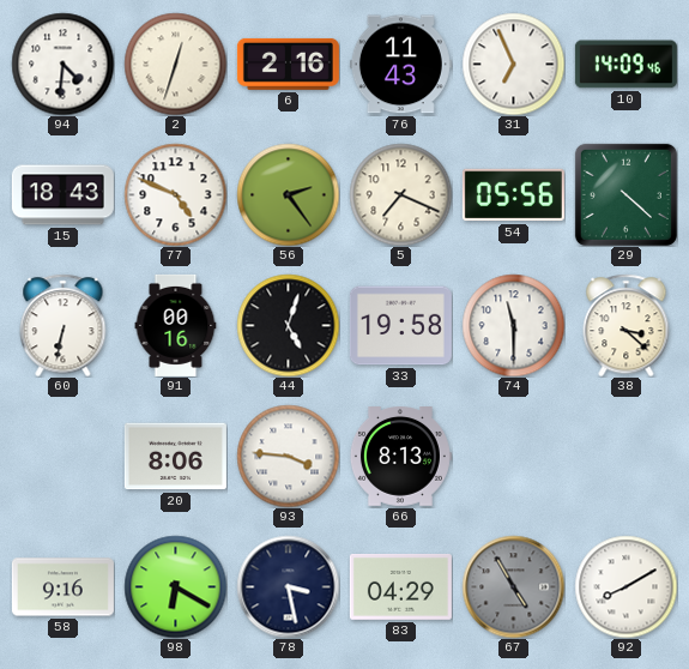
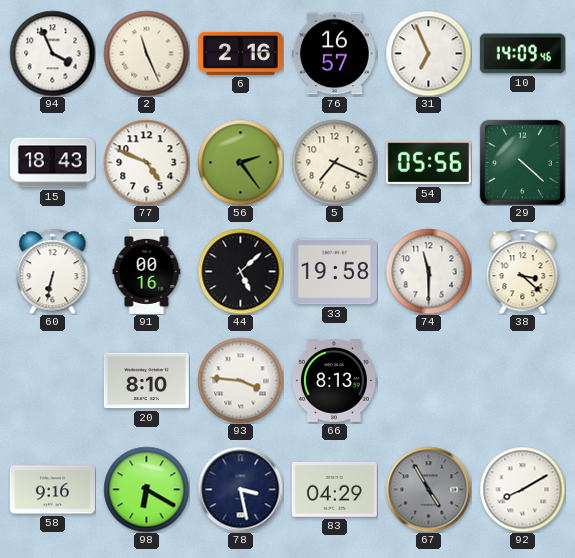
94: 4:31 -> 3:56
2: 12:33 -> 11:26
76: 11:43 -> 16:57
44: 5:03 -> 5:08
20: 8:06 -> 8:10
